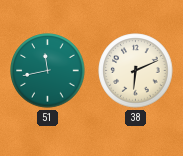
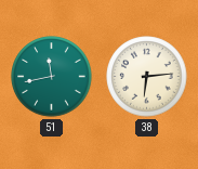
38: 6:11 -> 6:14
